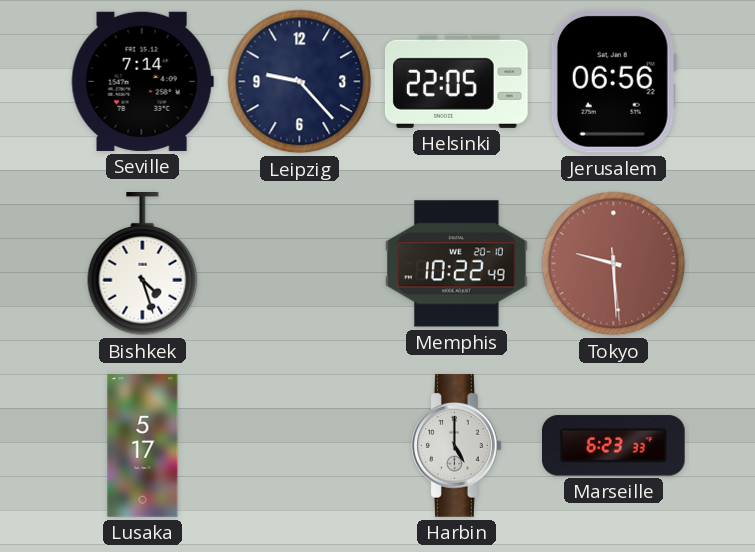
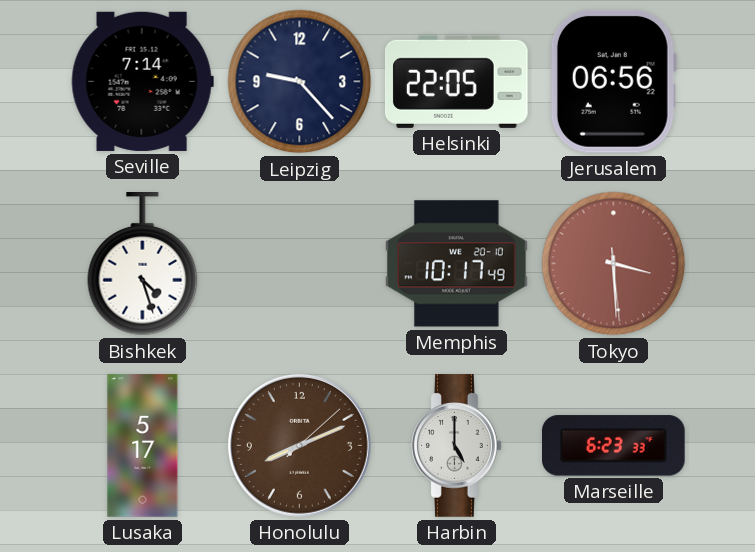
Memphis: 10:22 -> 10:17
Tokyo: 9:29 -> 3:29
Honolulu: none -> 8:11
